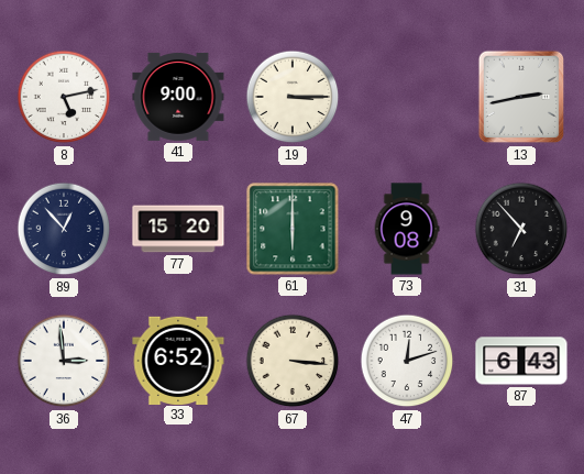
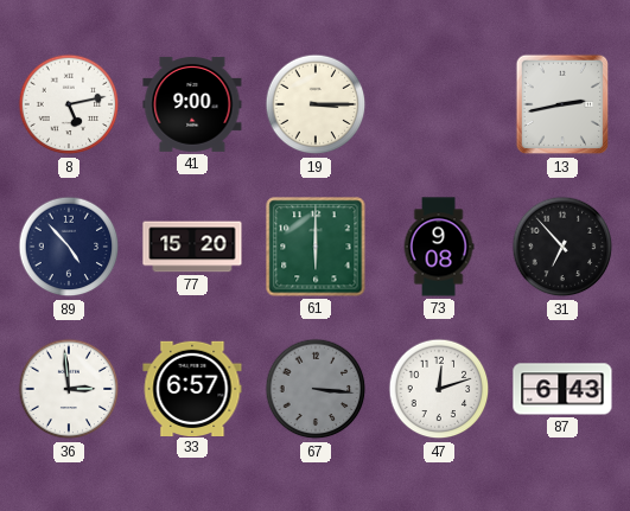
89: 12:53 -> 4:53
33: 6:52 -> 6:57
67 dial: cream -> grey
